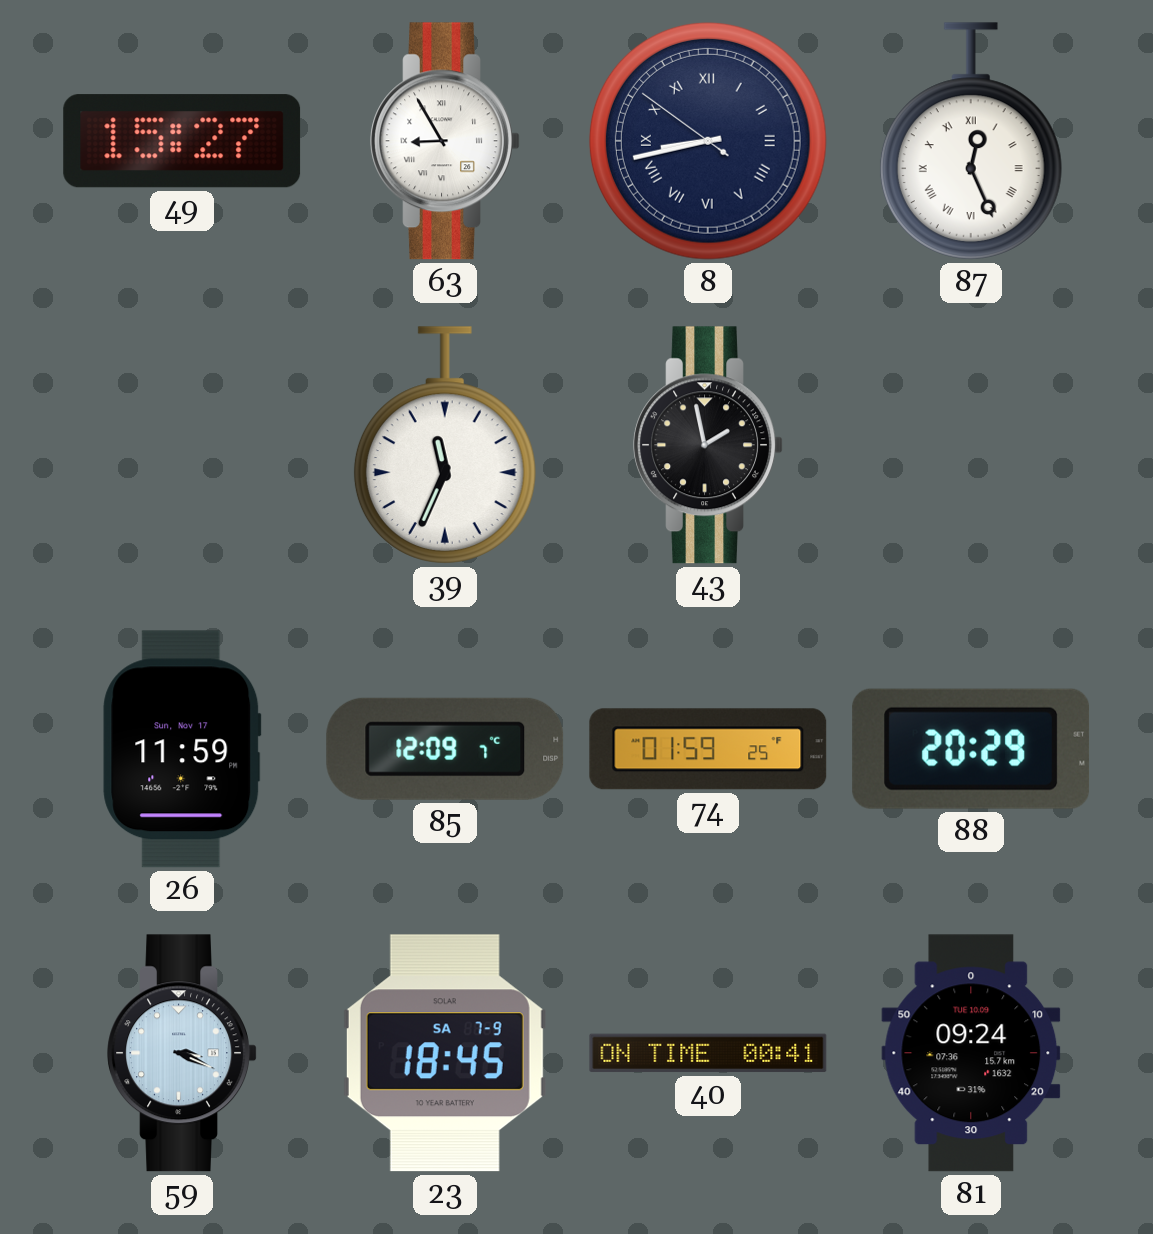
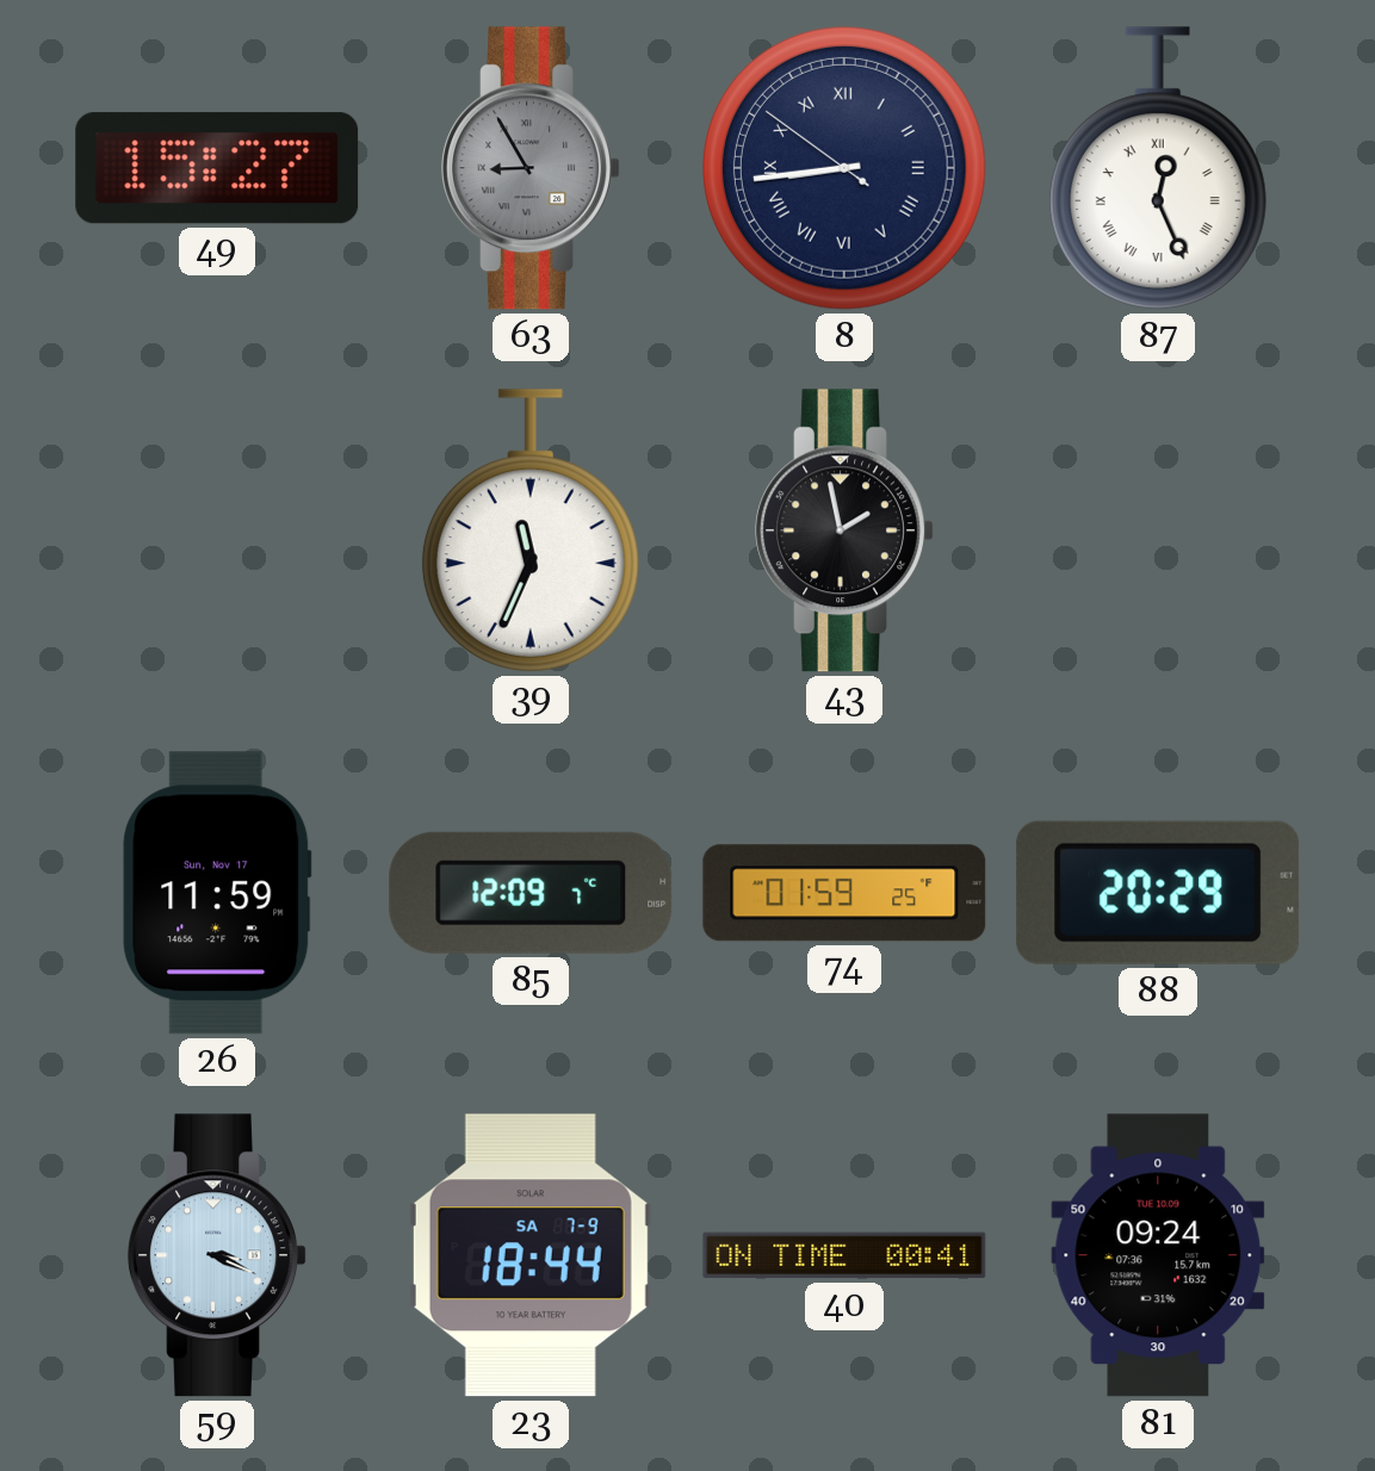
63 dial: white -> grey
8: 8:42 -> 8:43
23: 18:45 -> 18:44
